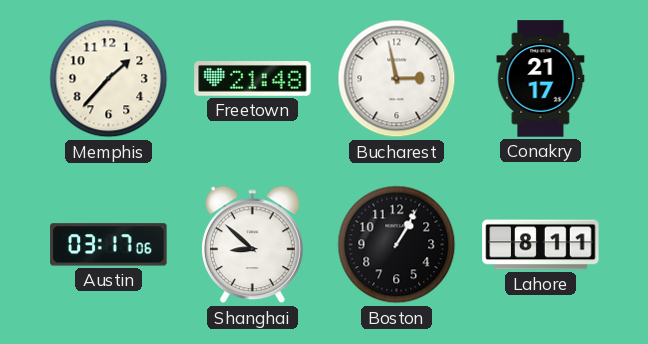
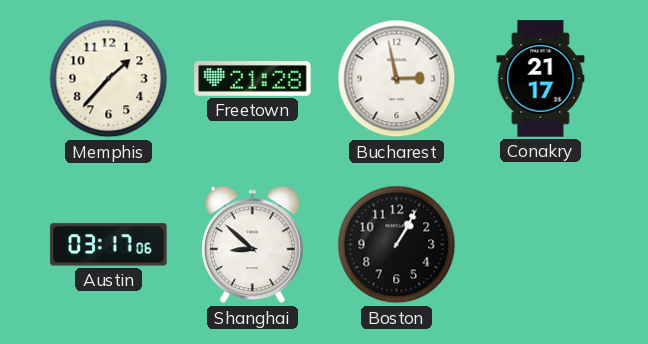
Freetown: 21:48 -> 21:28
Lahore: 8:11 -> none
